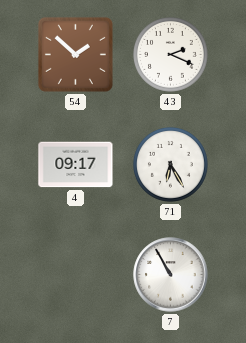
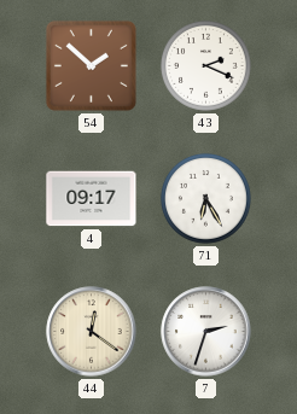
44: none -> 12:21
7: 10:55 -> 2:33
